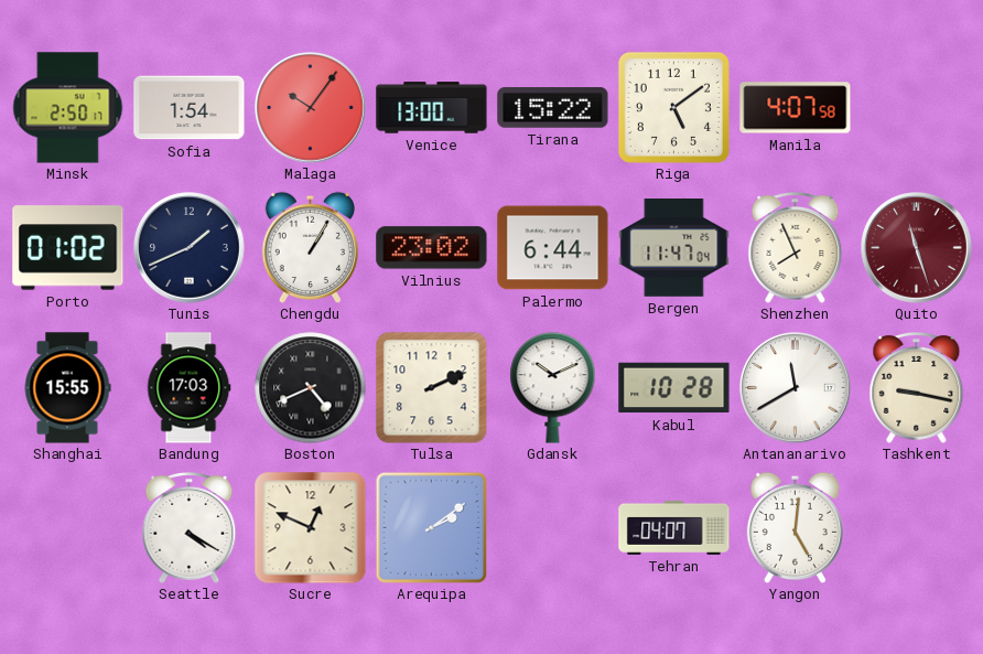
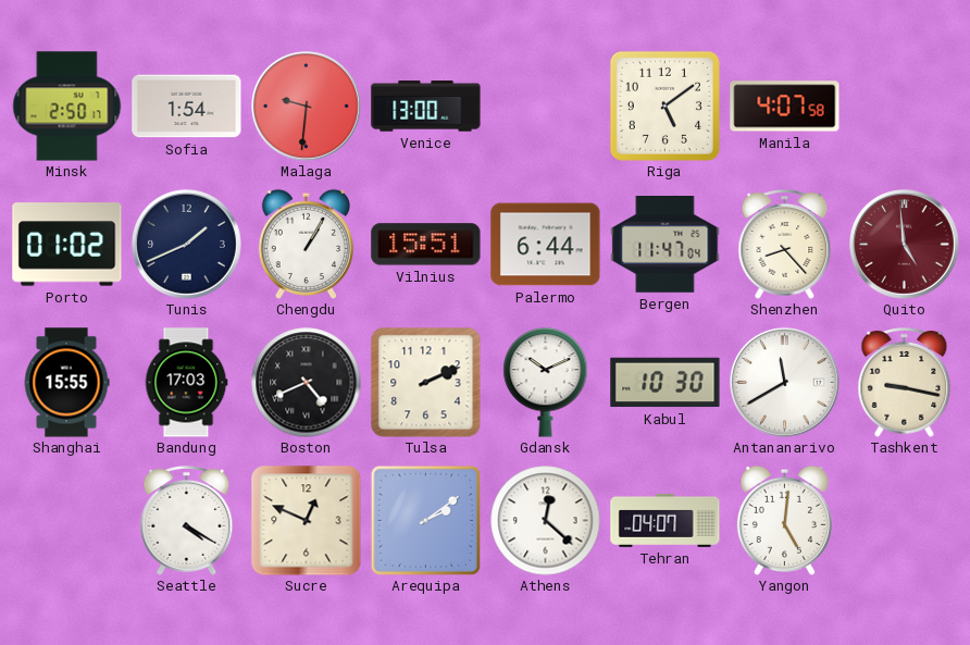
Malaga: 10:06 -> 9:31
Tirana: 15:22 -> none
Vilnius: 23:02 -> 15:51
Shenzhen: 7:56 -> 8:23
Quito: 11:27 -> 4:59
Kabul: 10:28 -> 10:30
Athens: none -> 12:22
